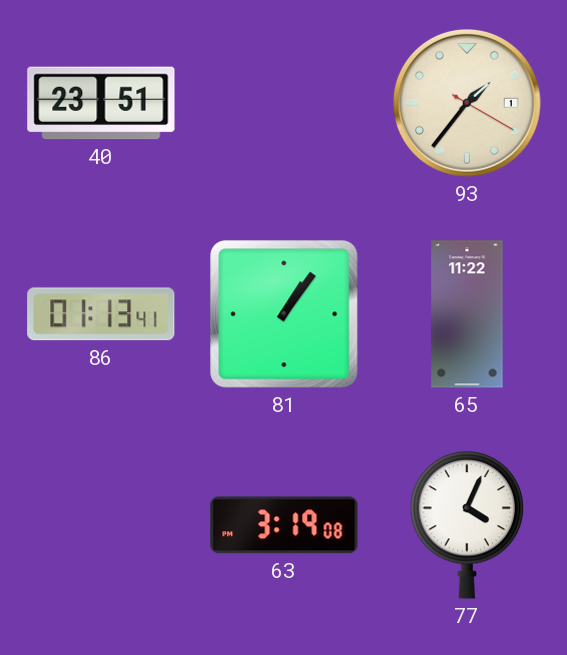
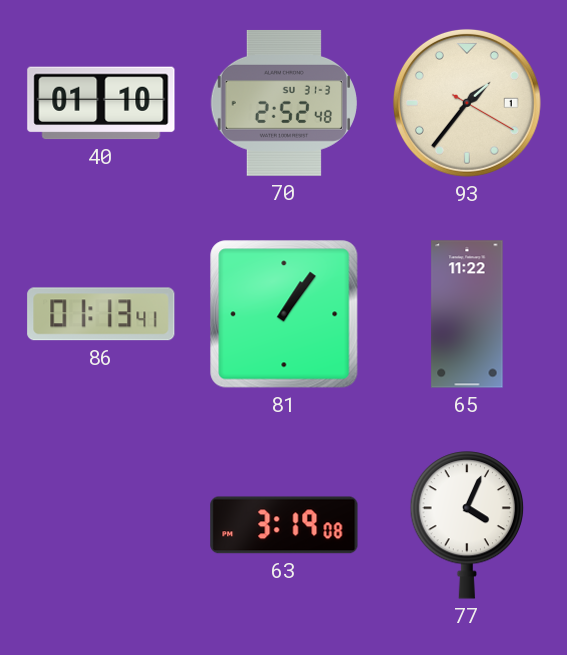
40: 23:51 -> 01:10
70: none -> 2:52
